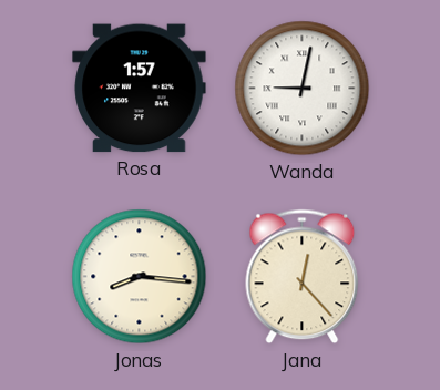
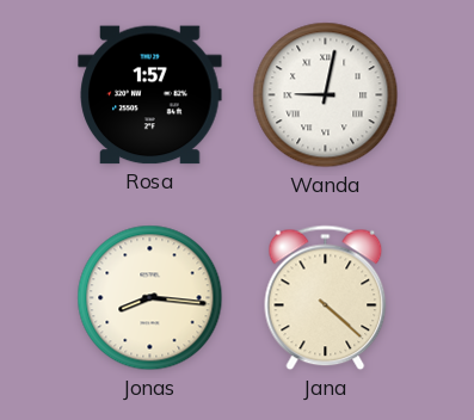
Jana: 12:23 -> 4:22
